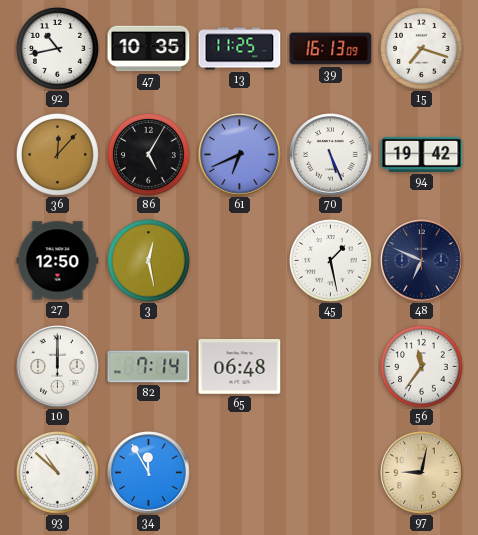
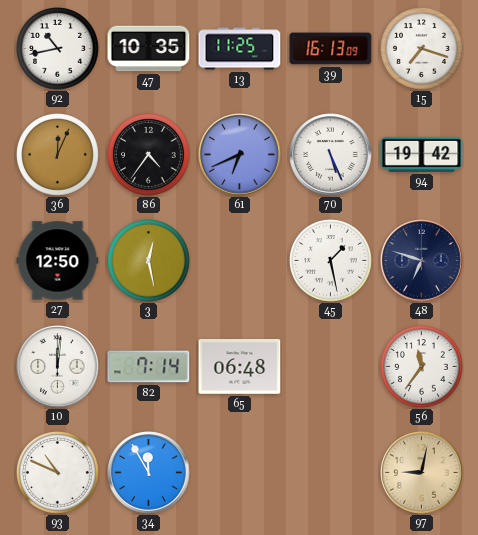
36: 12:07 -> 12:04
86: 5:05 -> 4:36
48: 6:49 -> 6:48
10: 12:00 -> 12:01
93: 10:52 -> 10:49
